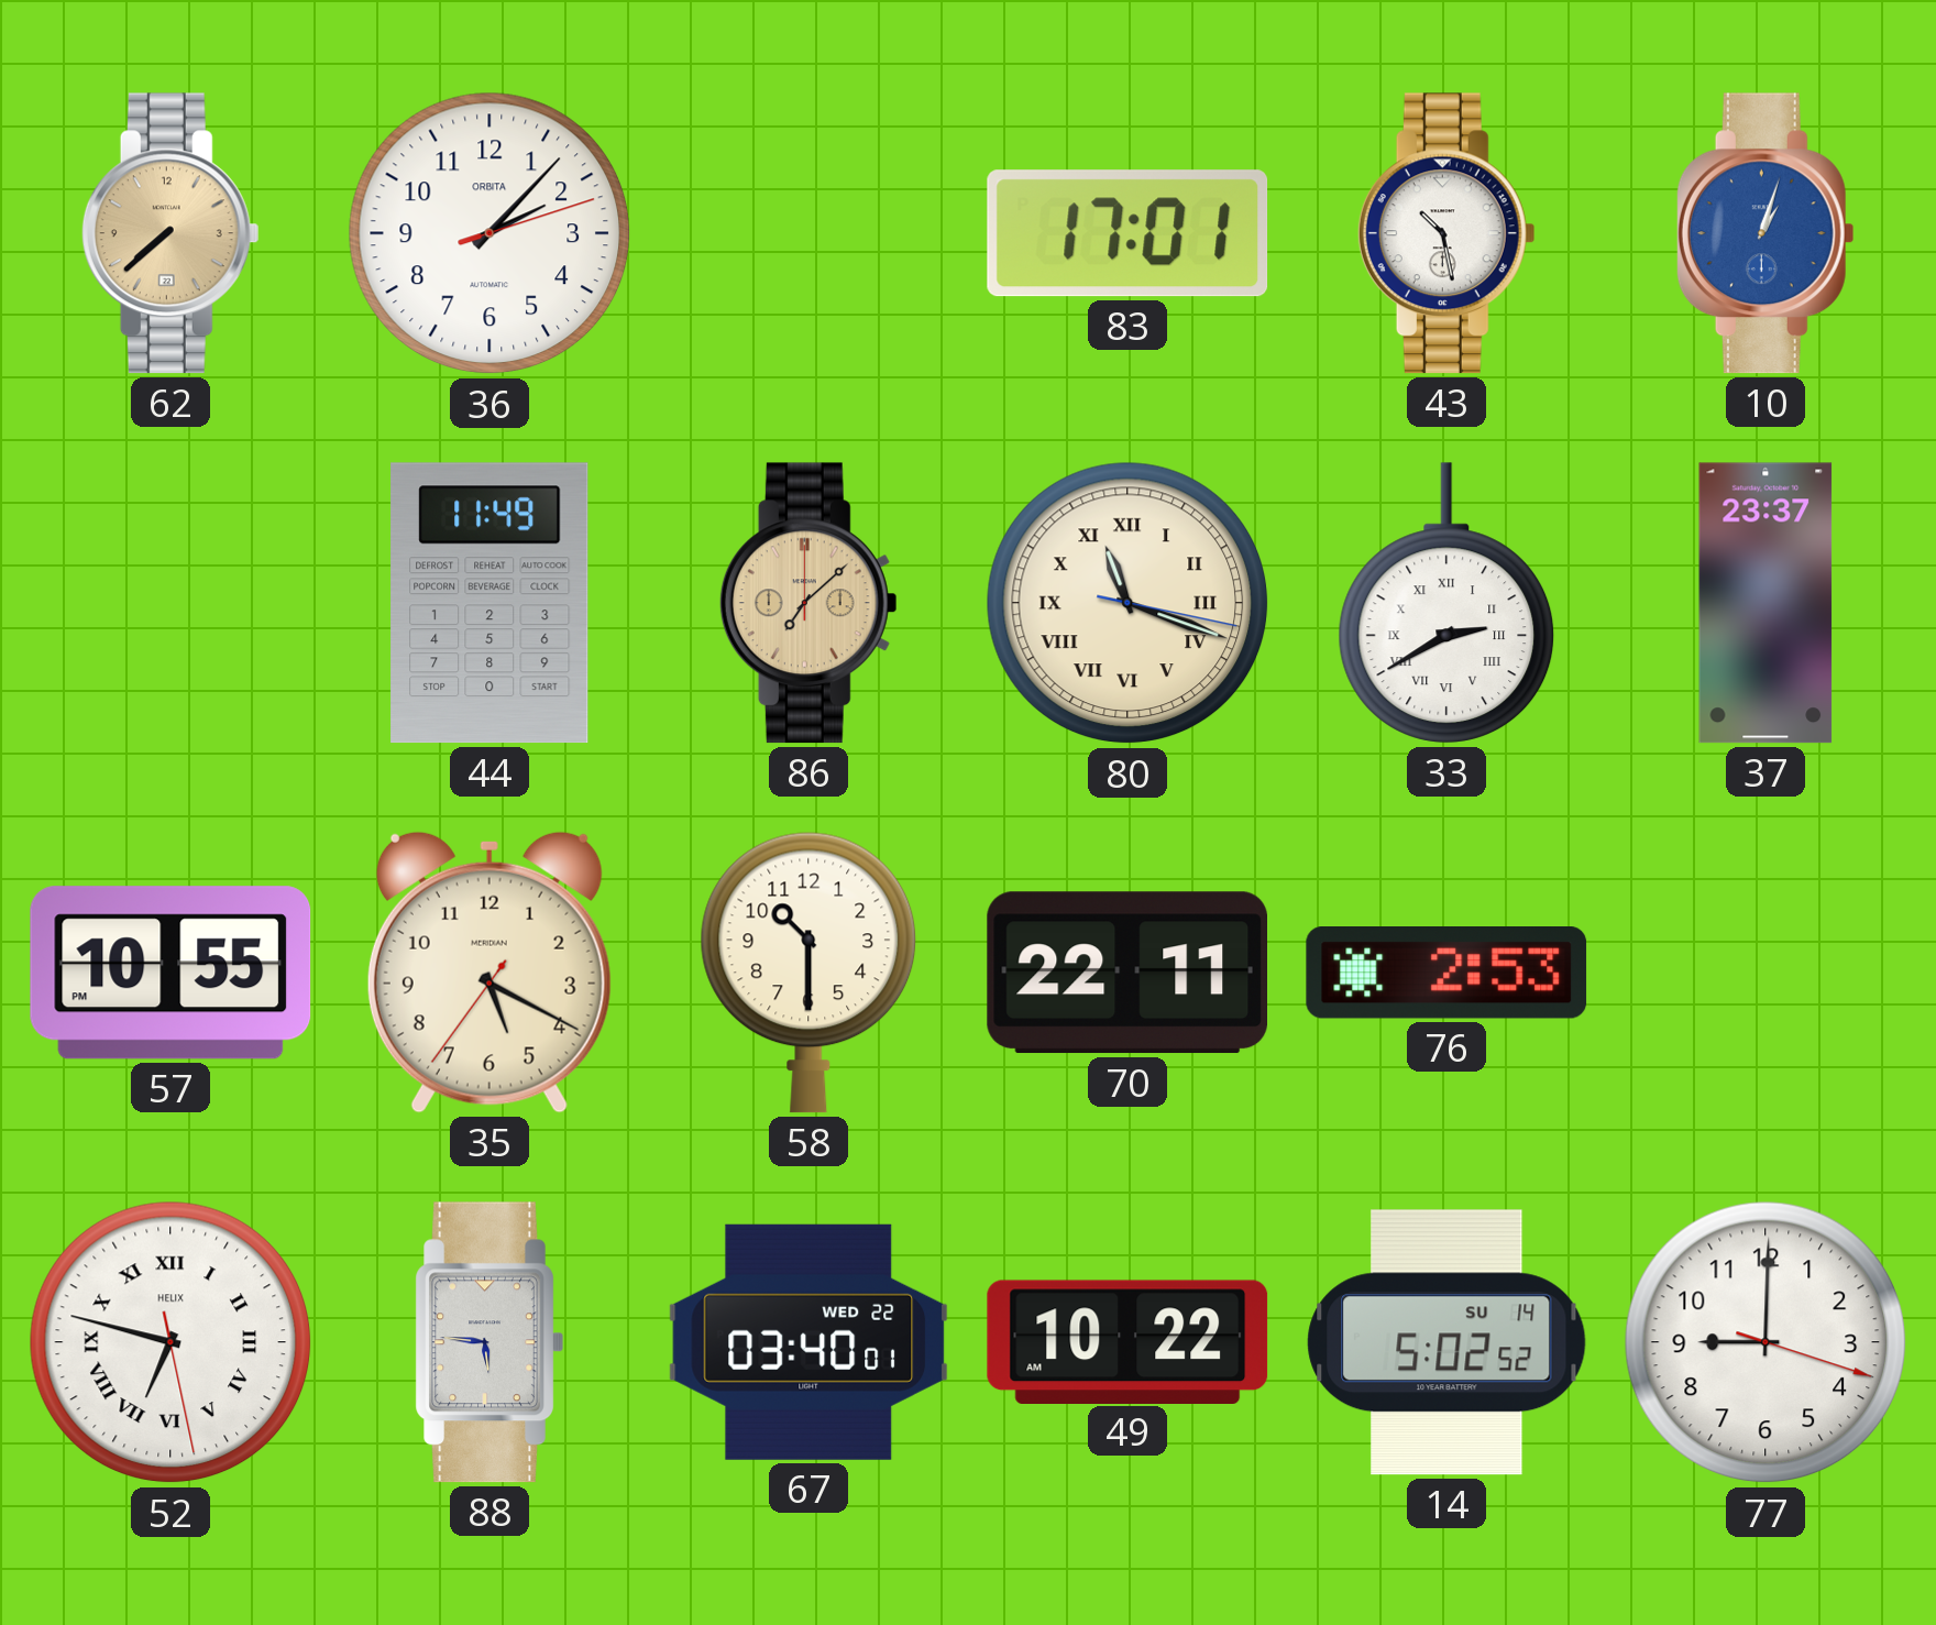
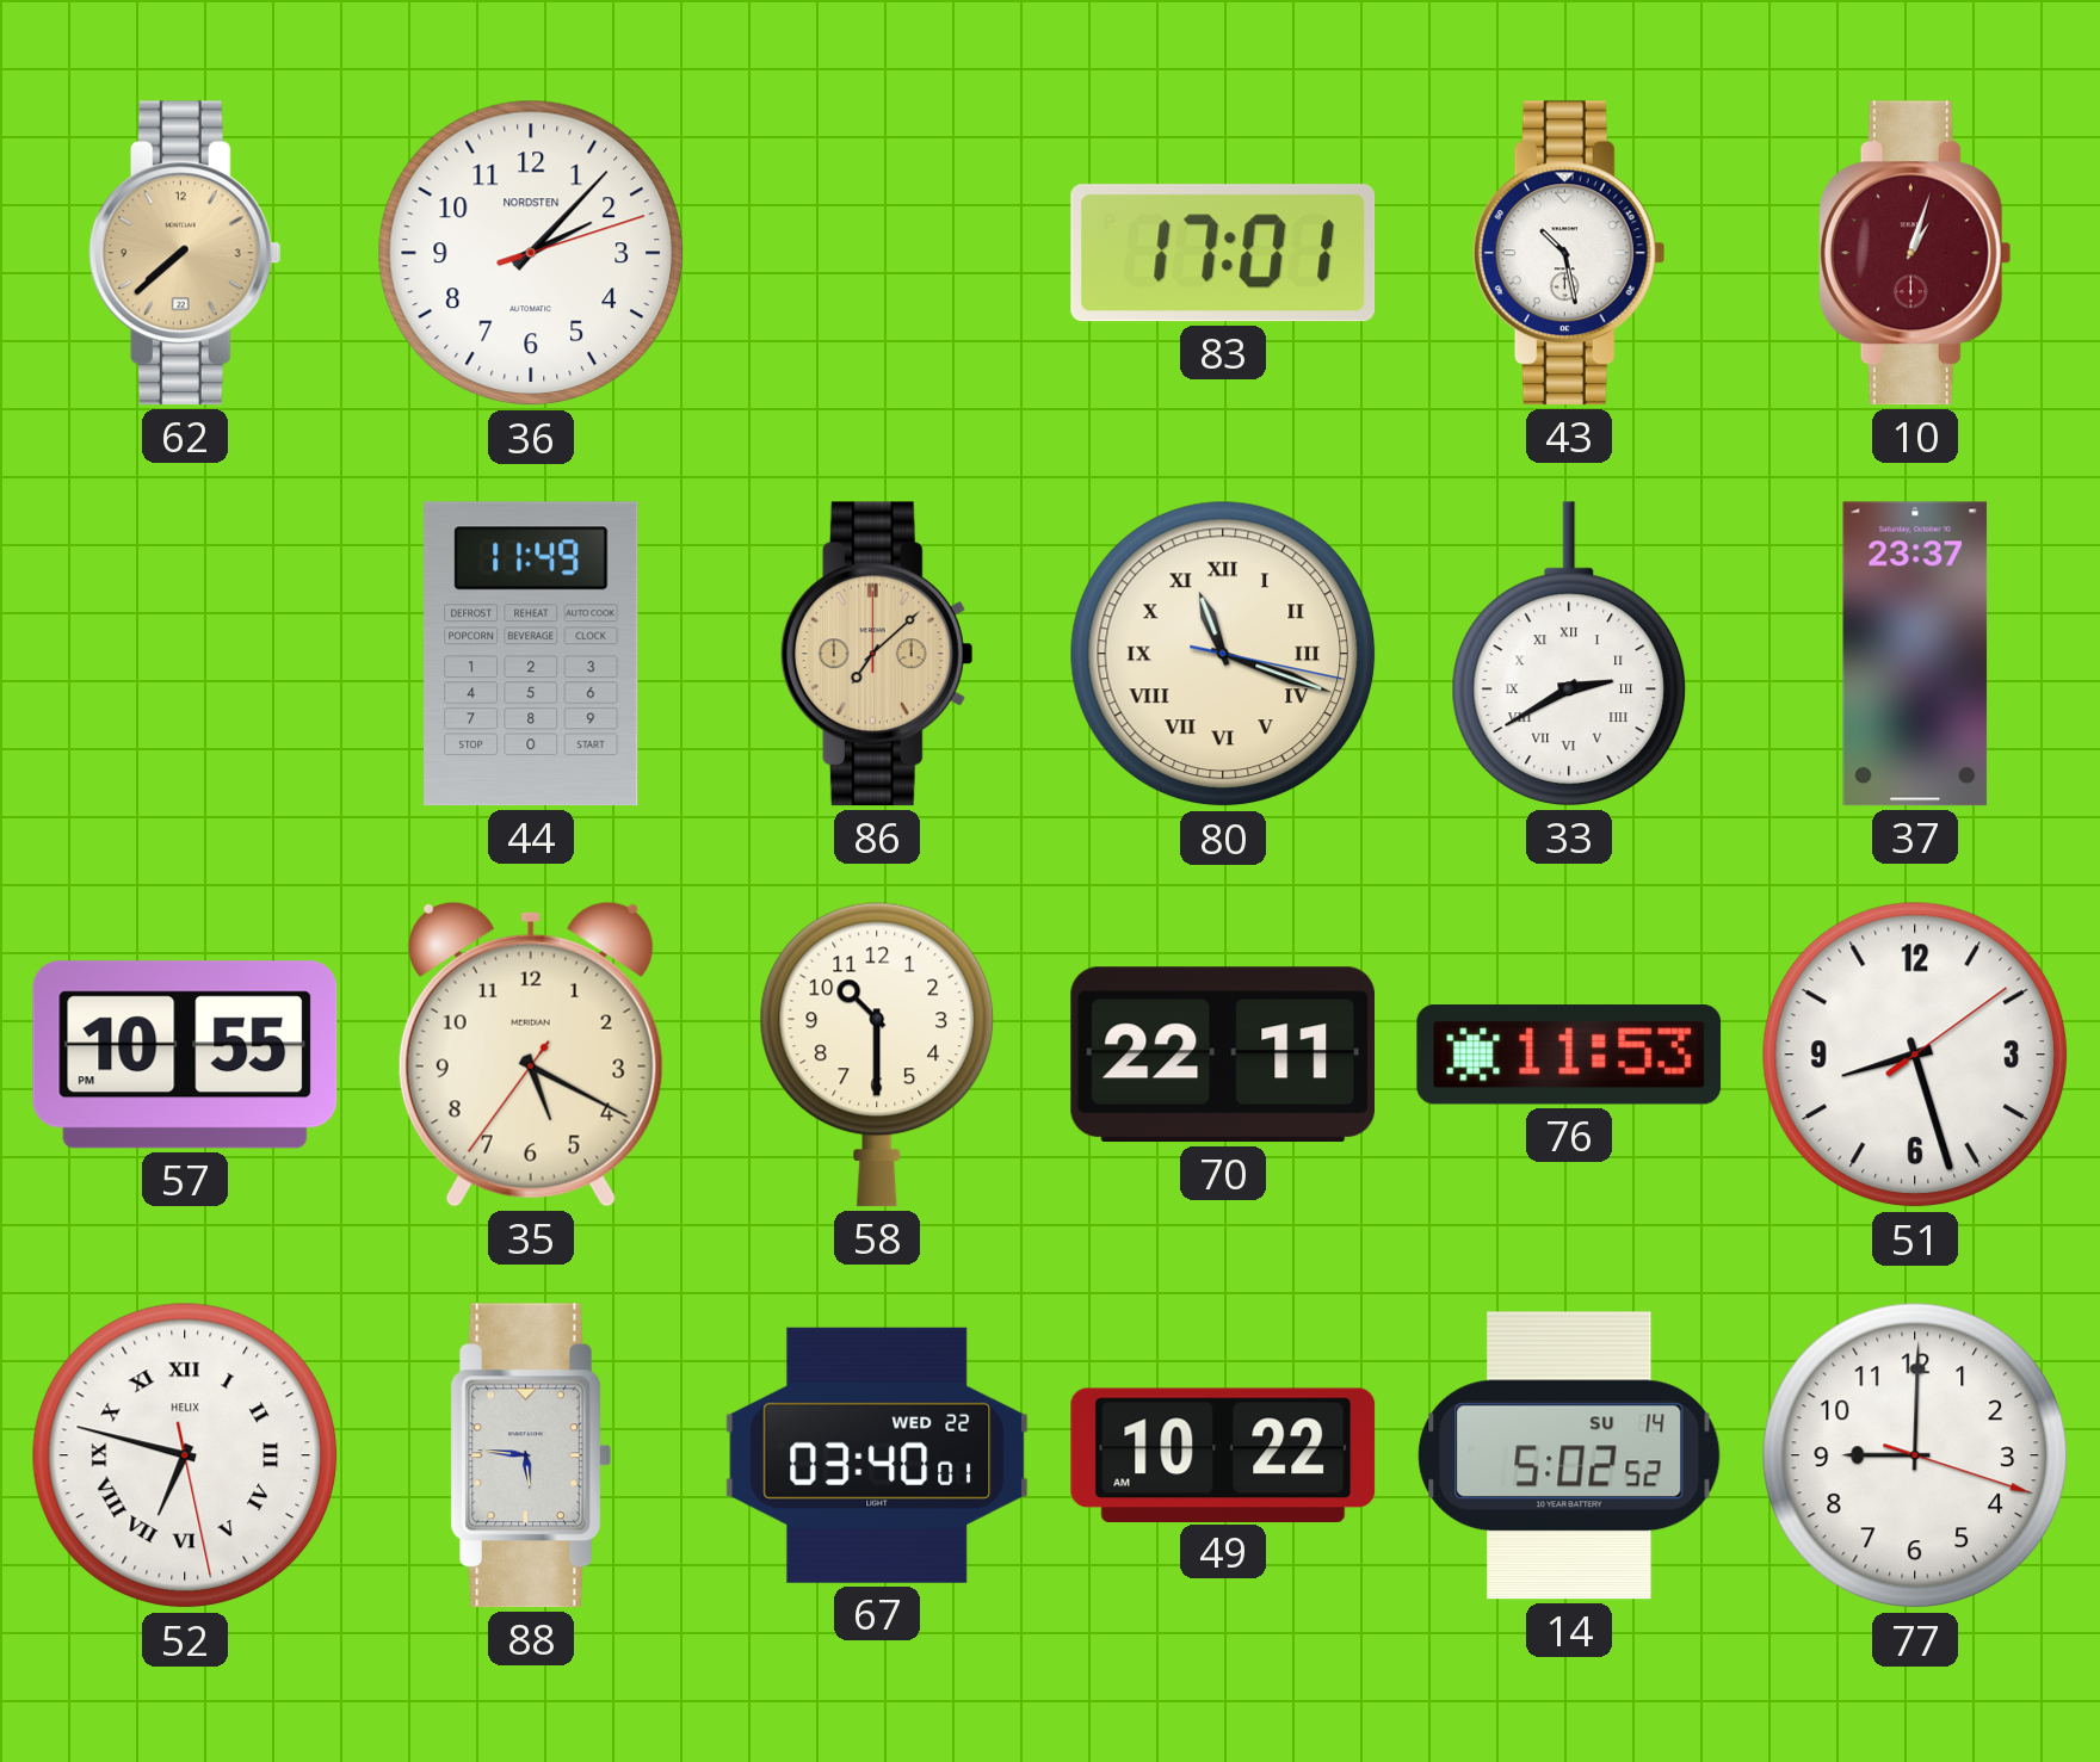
36 brand: ORBITA -> NORDSTEN
10 dial: blue -> burgundy
76: 2:53 -> 11:53
51: none -> 8:27
